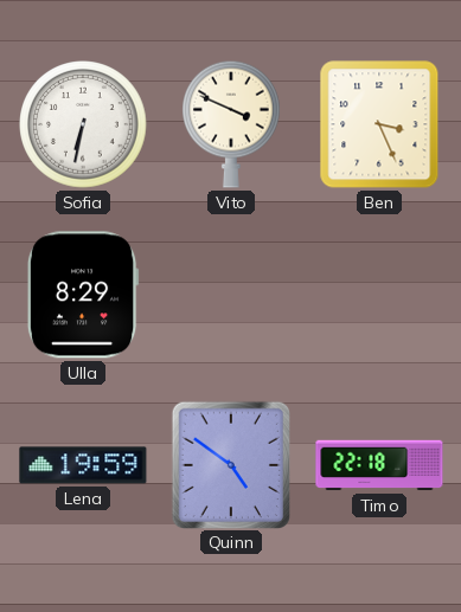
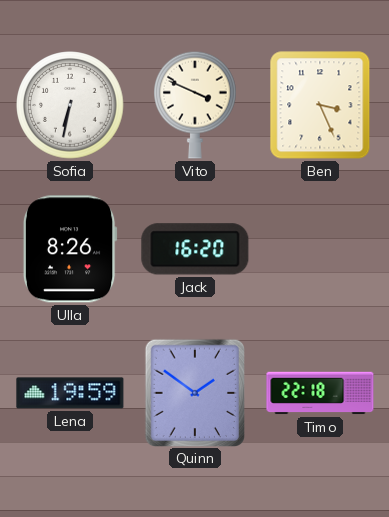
Ulla: 8:29 -> 8:26
Jack: none -> 16:20
Quinn: 4:51 -> 1:51
